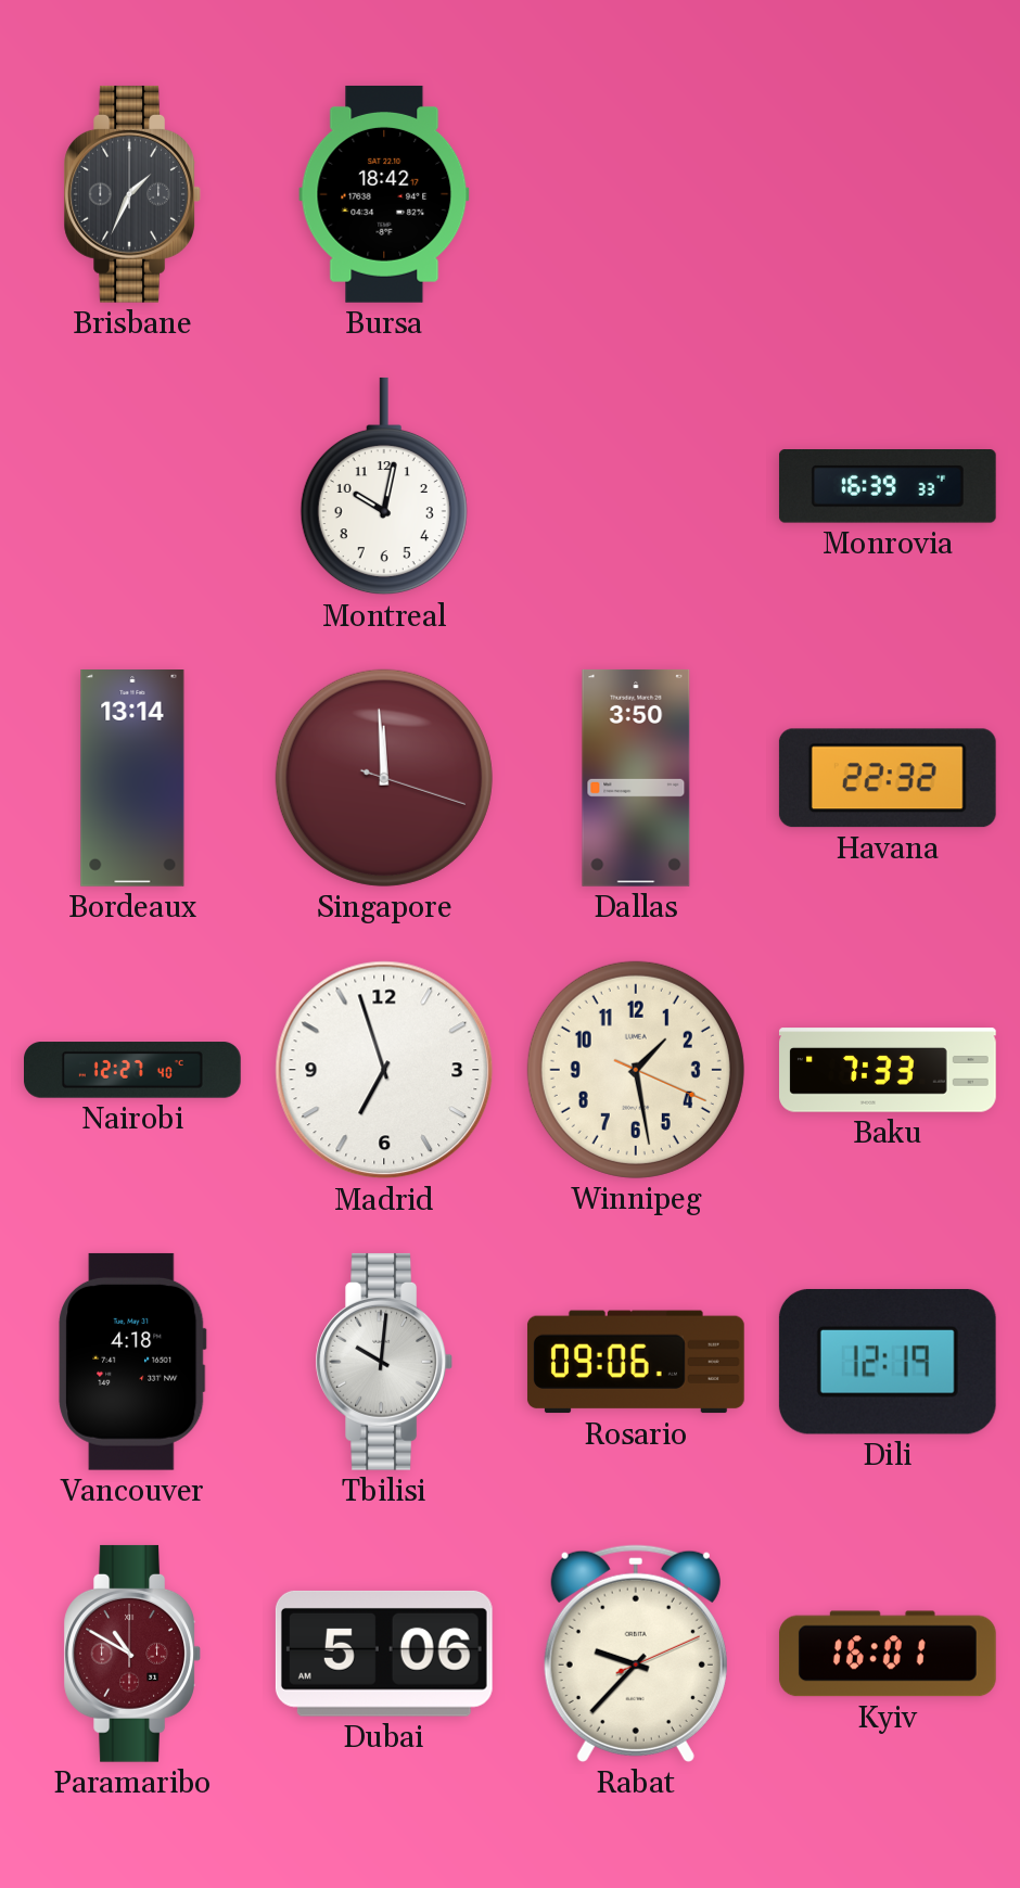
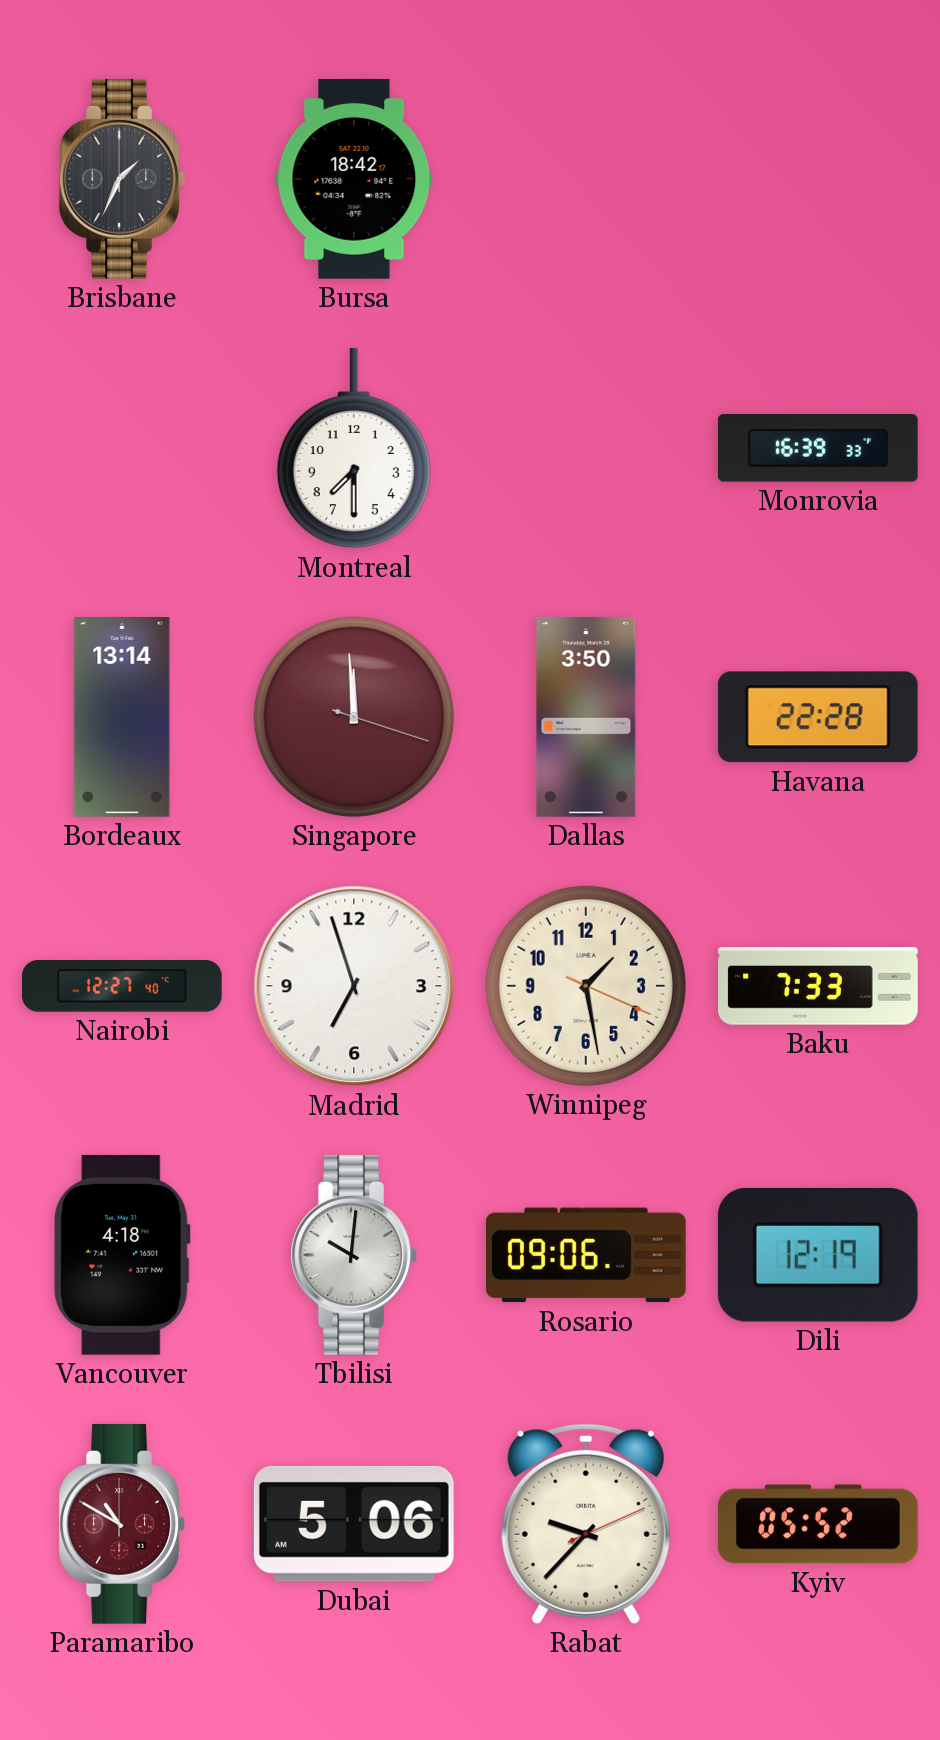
Montreal: 10:02 -> 7:30
Havana: 22:32 -> 22:28
Kyiv: 16:01 -> 05:52
